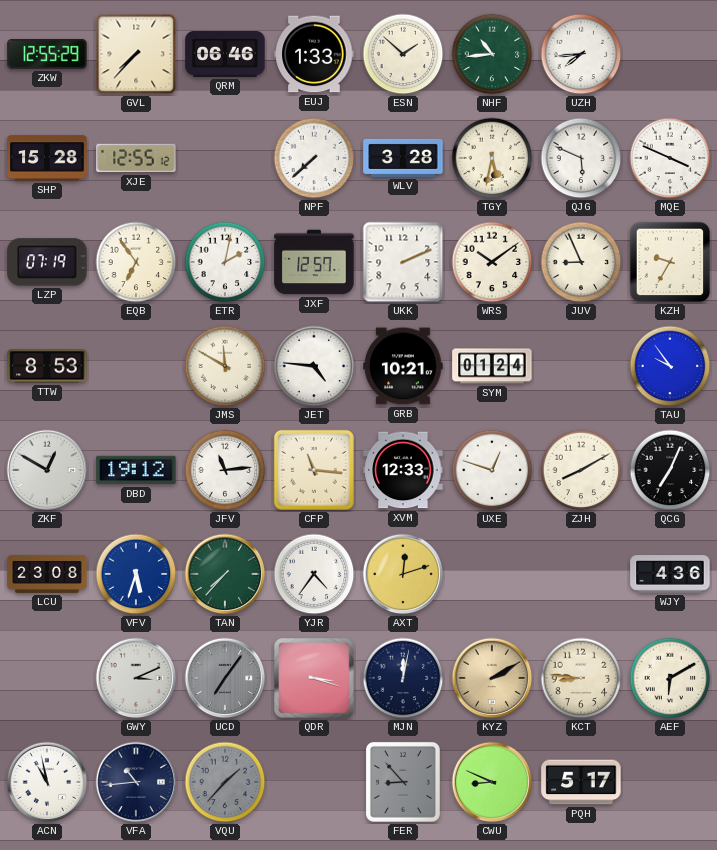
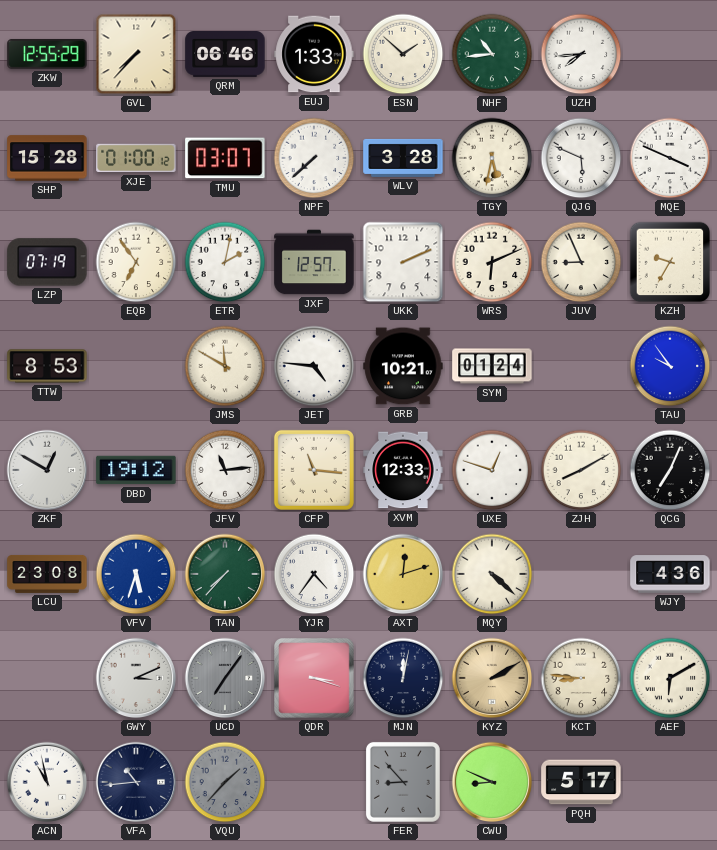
XJE: 12:55 -> 01:00
TMU: none -> 03:07
WRS: 10:09 -> 6:11
MQY: none -> 4:22
